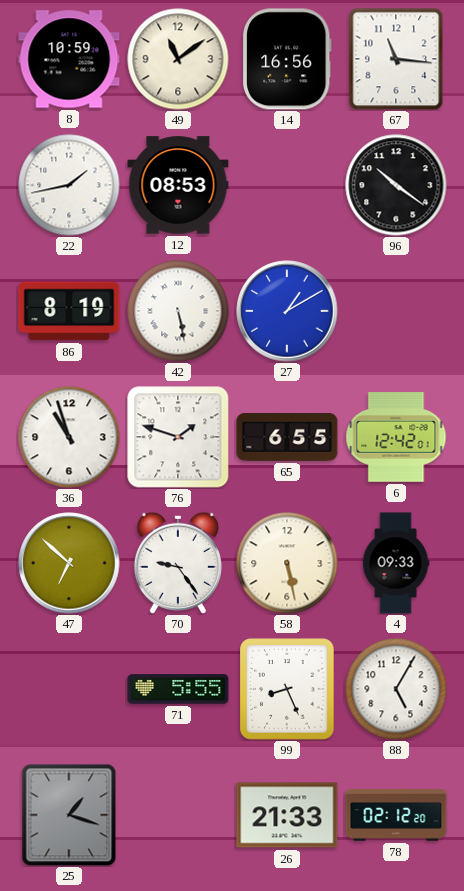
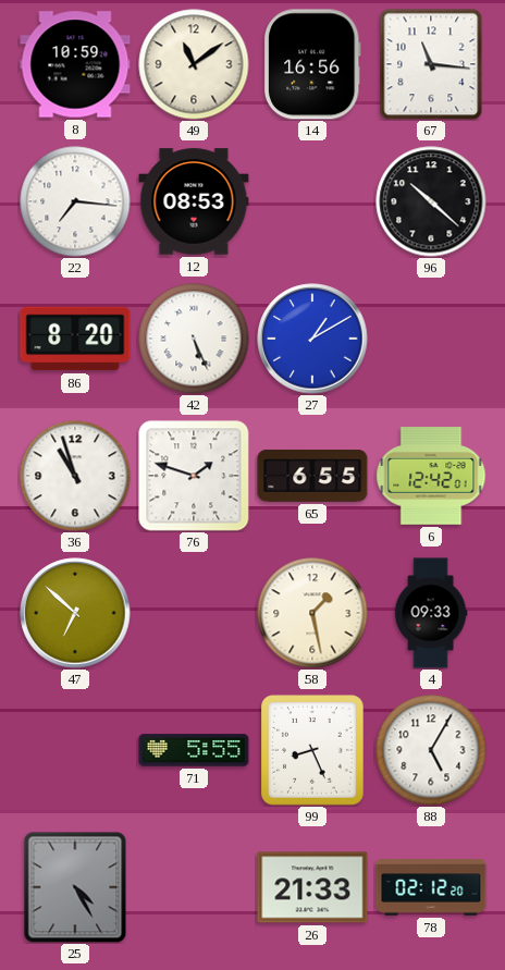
22: 1:43 -> 7:16
96: 10:21 -> 10:22
86: 8:19 -> 8:20
42: 5:28 -> 5:26
70: 9:24 -> none
58: 5:28 -> 1:28
25: 1:18 -> 4:25
